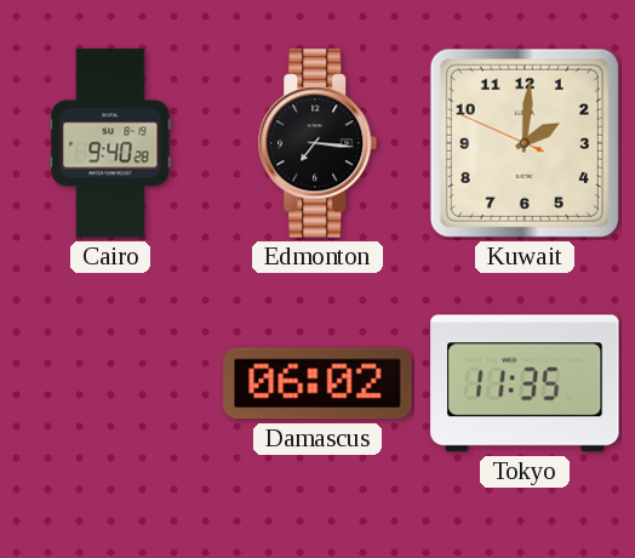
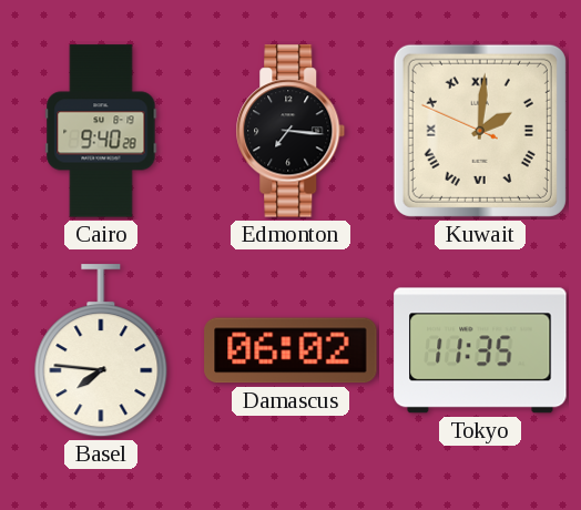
Kuwait numerals: Arabic -> Roman
Basel: none -> 7:46
